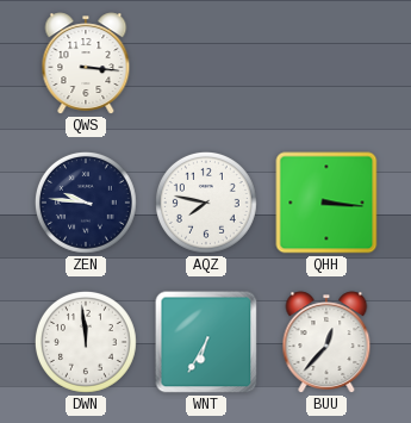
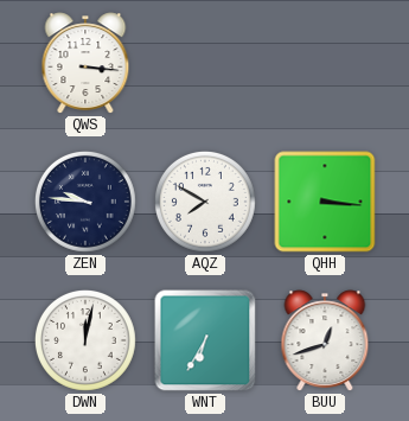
AQZ: 7:47 -> 7:50
DWN: 11:59 -> 12:02
BUU: 12:37 -> 12:42
